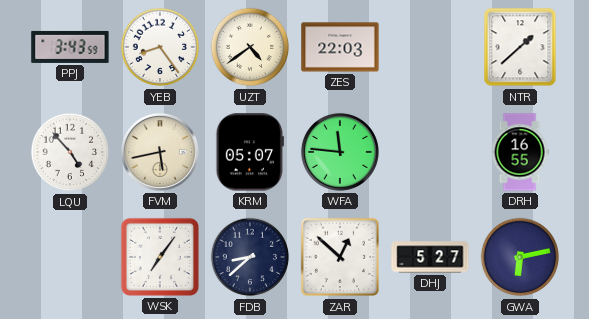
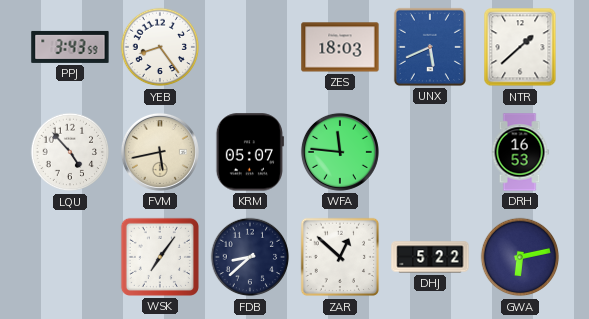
UZT: 4:39 -> none
ZES: 22:03 -> 18:03
UNX: none -> 5:41
DRH: 16:55 -> 16:53
DHJ: 5:27 -> 5:22
